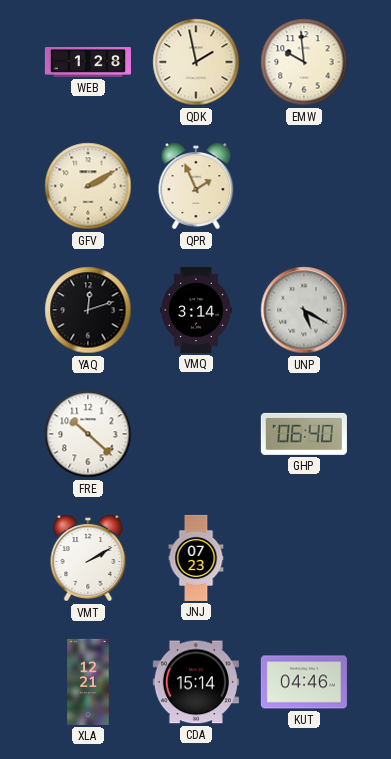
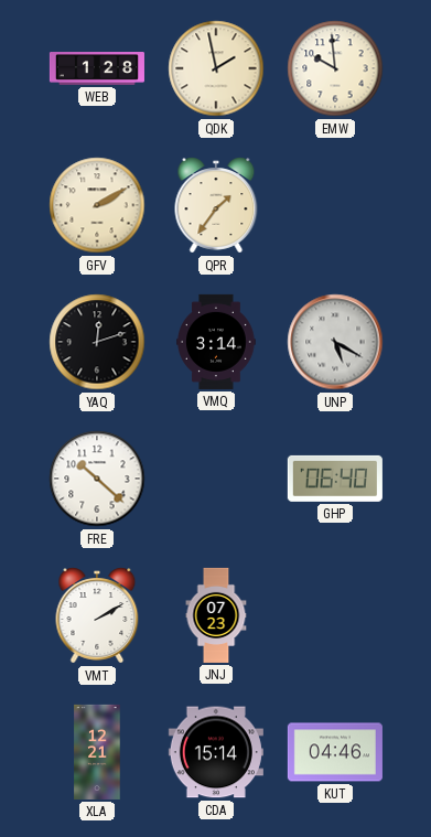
QPR: 1:56 -> 1:36
